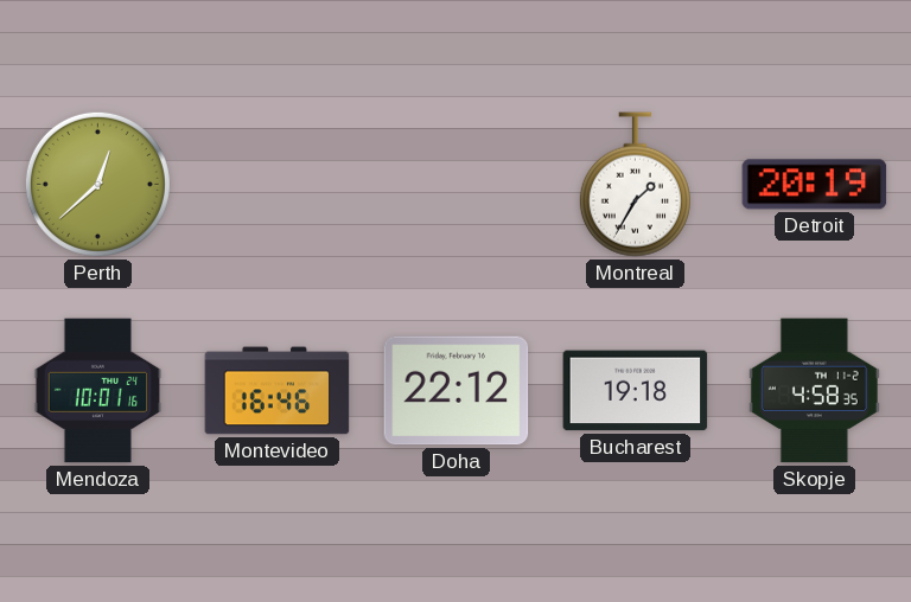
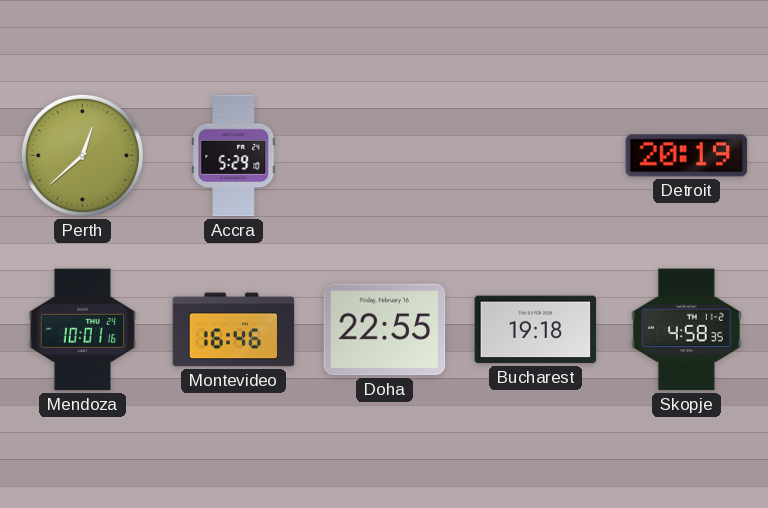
Accra: none -> 5:29
Montreal: 1:35 -> none
Doha: 22:12 -> 22:55
